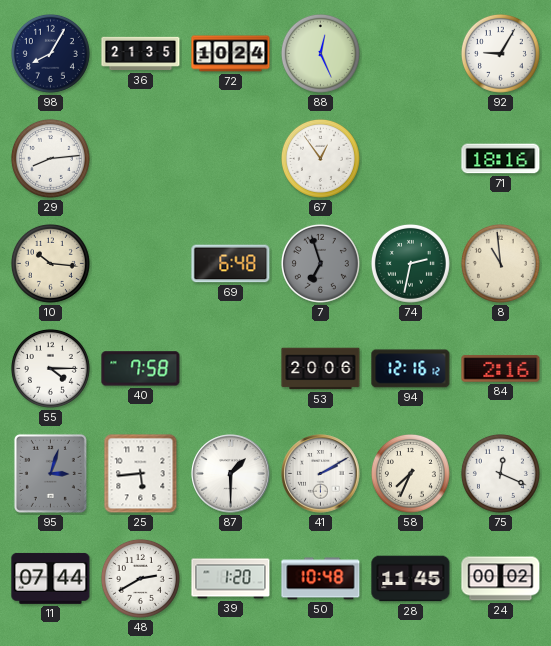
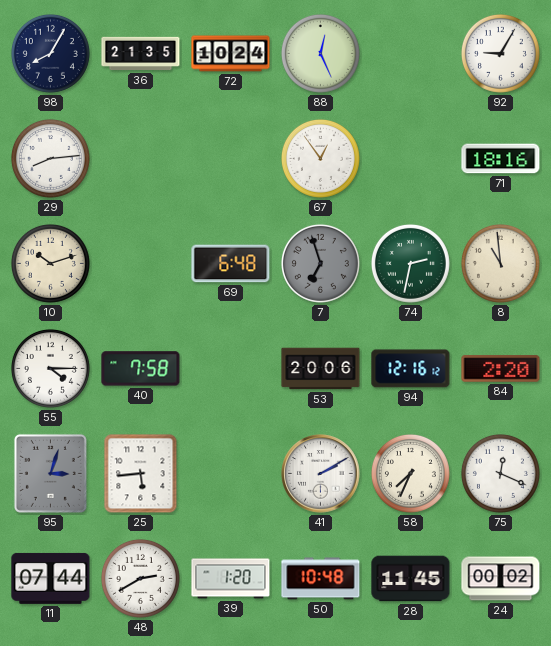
10: 10:16 -> 10:12
84: 2:16 -> 2:20
87: 1:30 -> none
